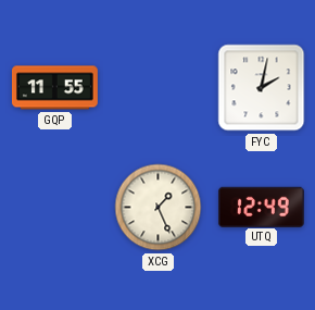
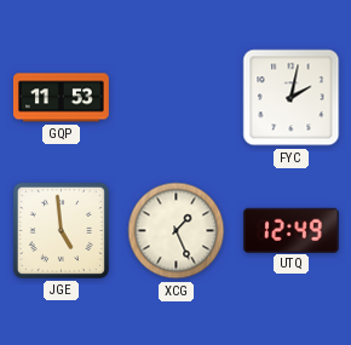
GQP: 11:55 -> 11:53
JGE: none -> 4:59
